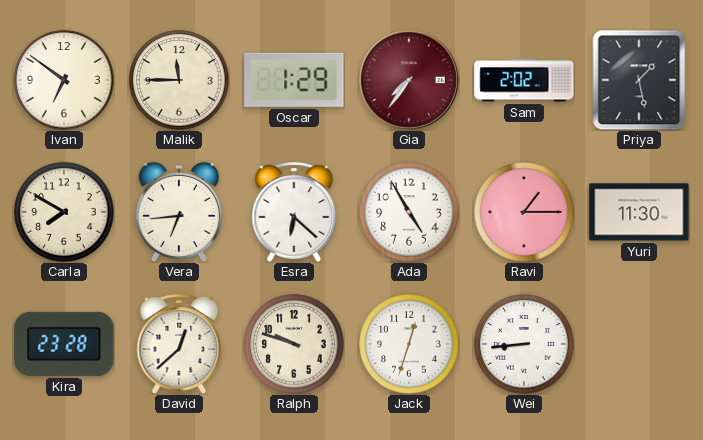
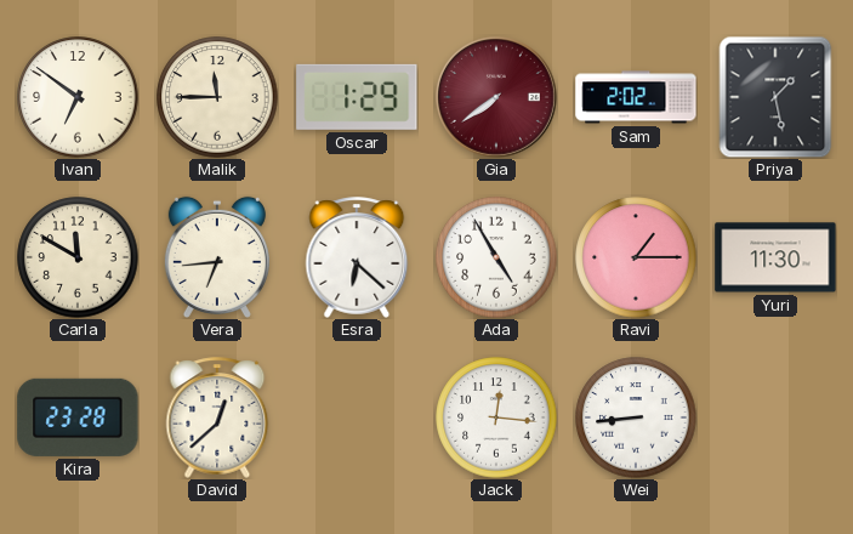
Gia: 7:36 -> 7:39
Carla: 7:50 -> 11:50
Ralph: 9:48 -> none
Jack: 12:33 -> 12:16
